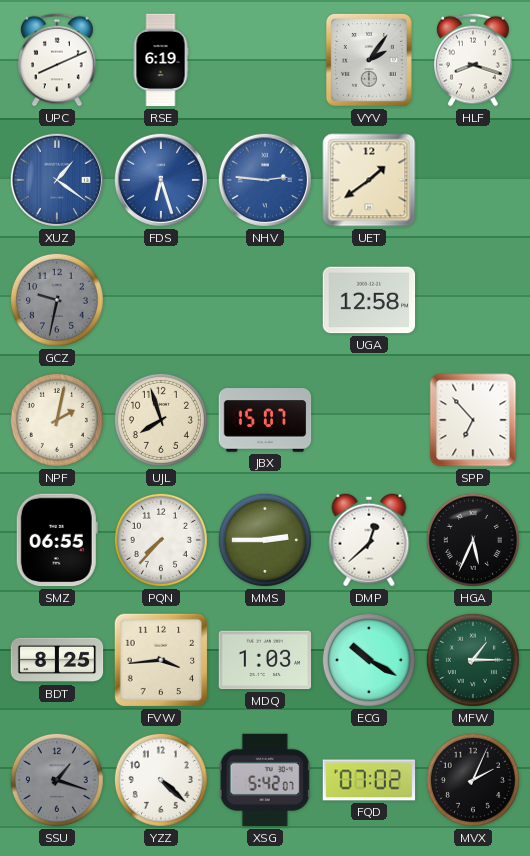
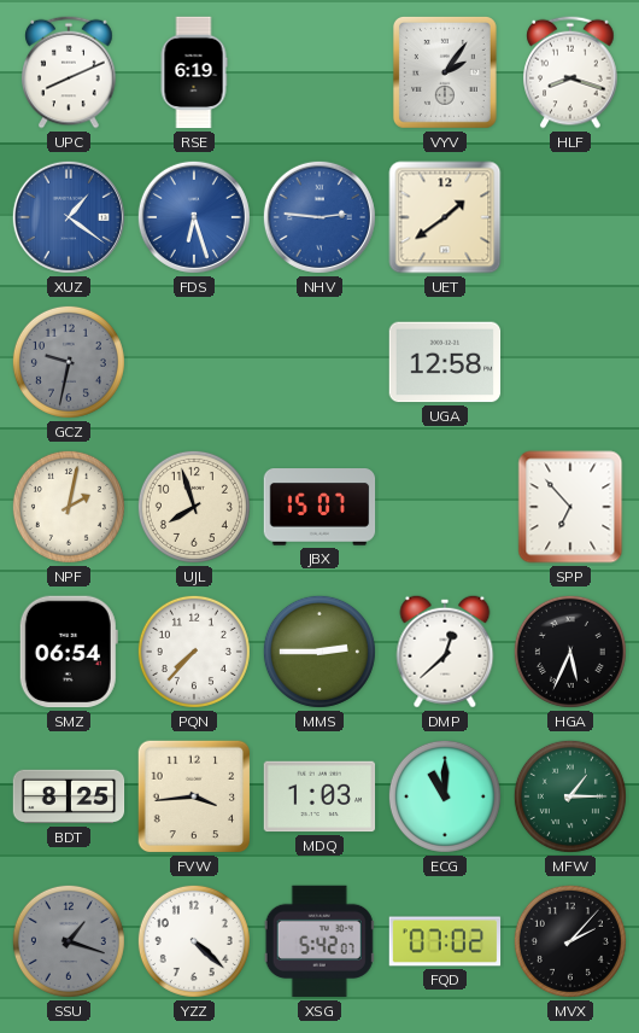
SMZ: 06:55 -> 06:54
ECG: 10:20 -> 11:00
MVX: 2:04 -> 2:07
